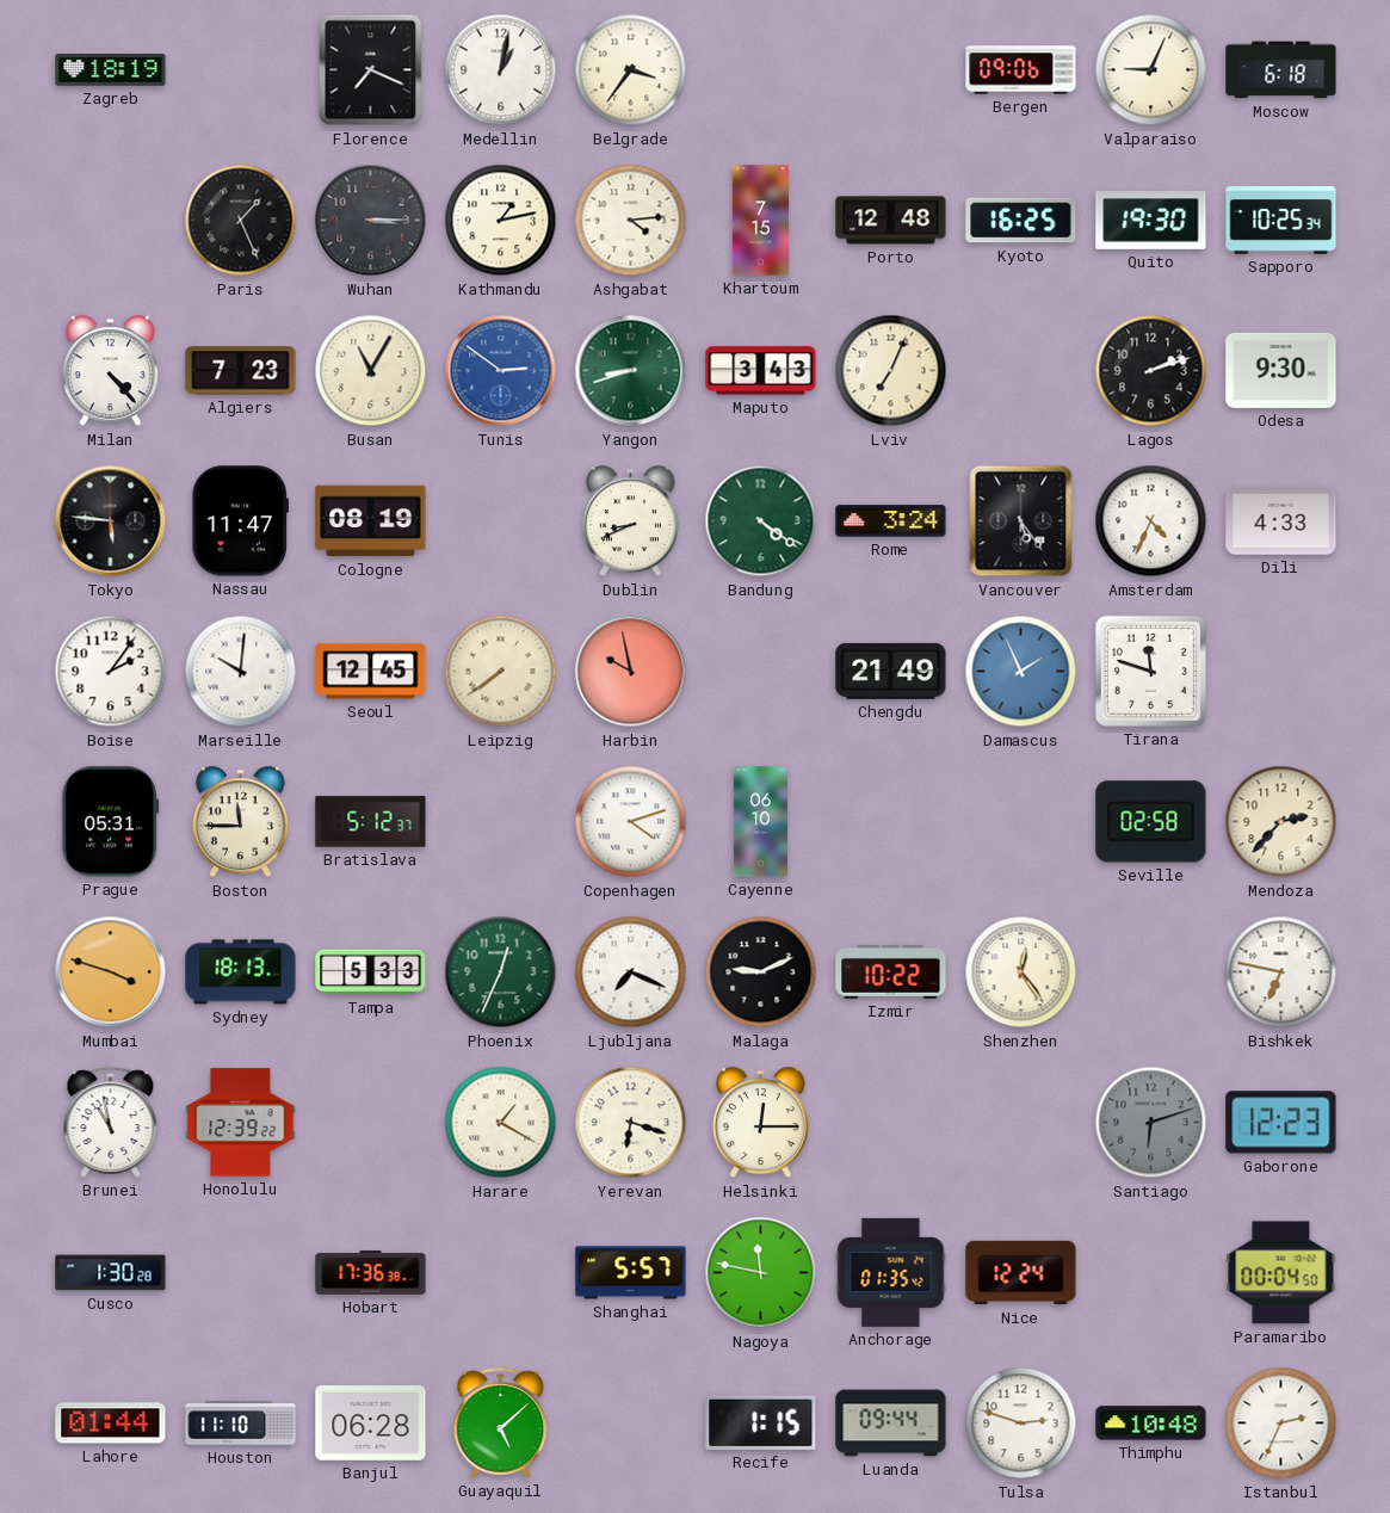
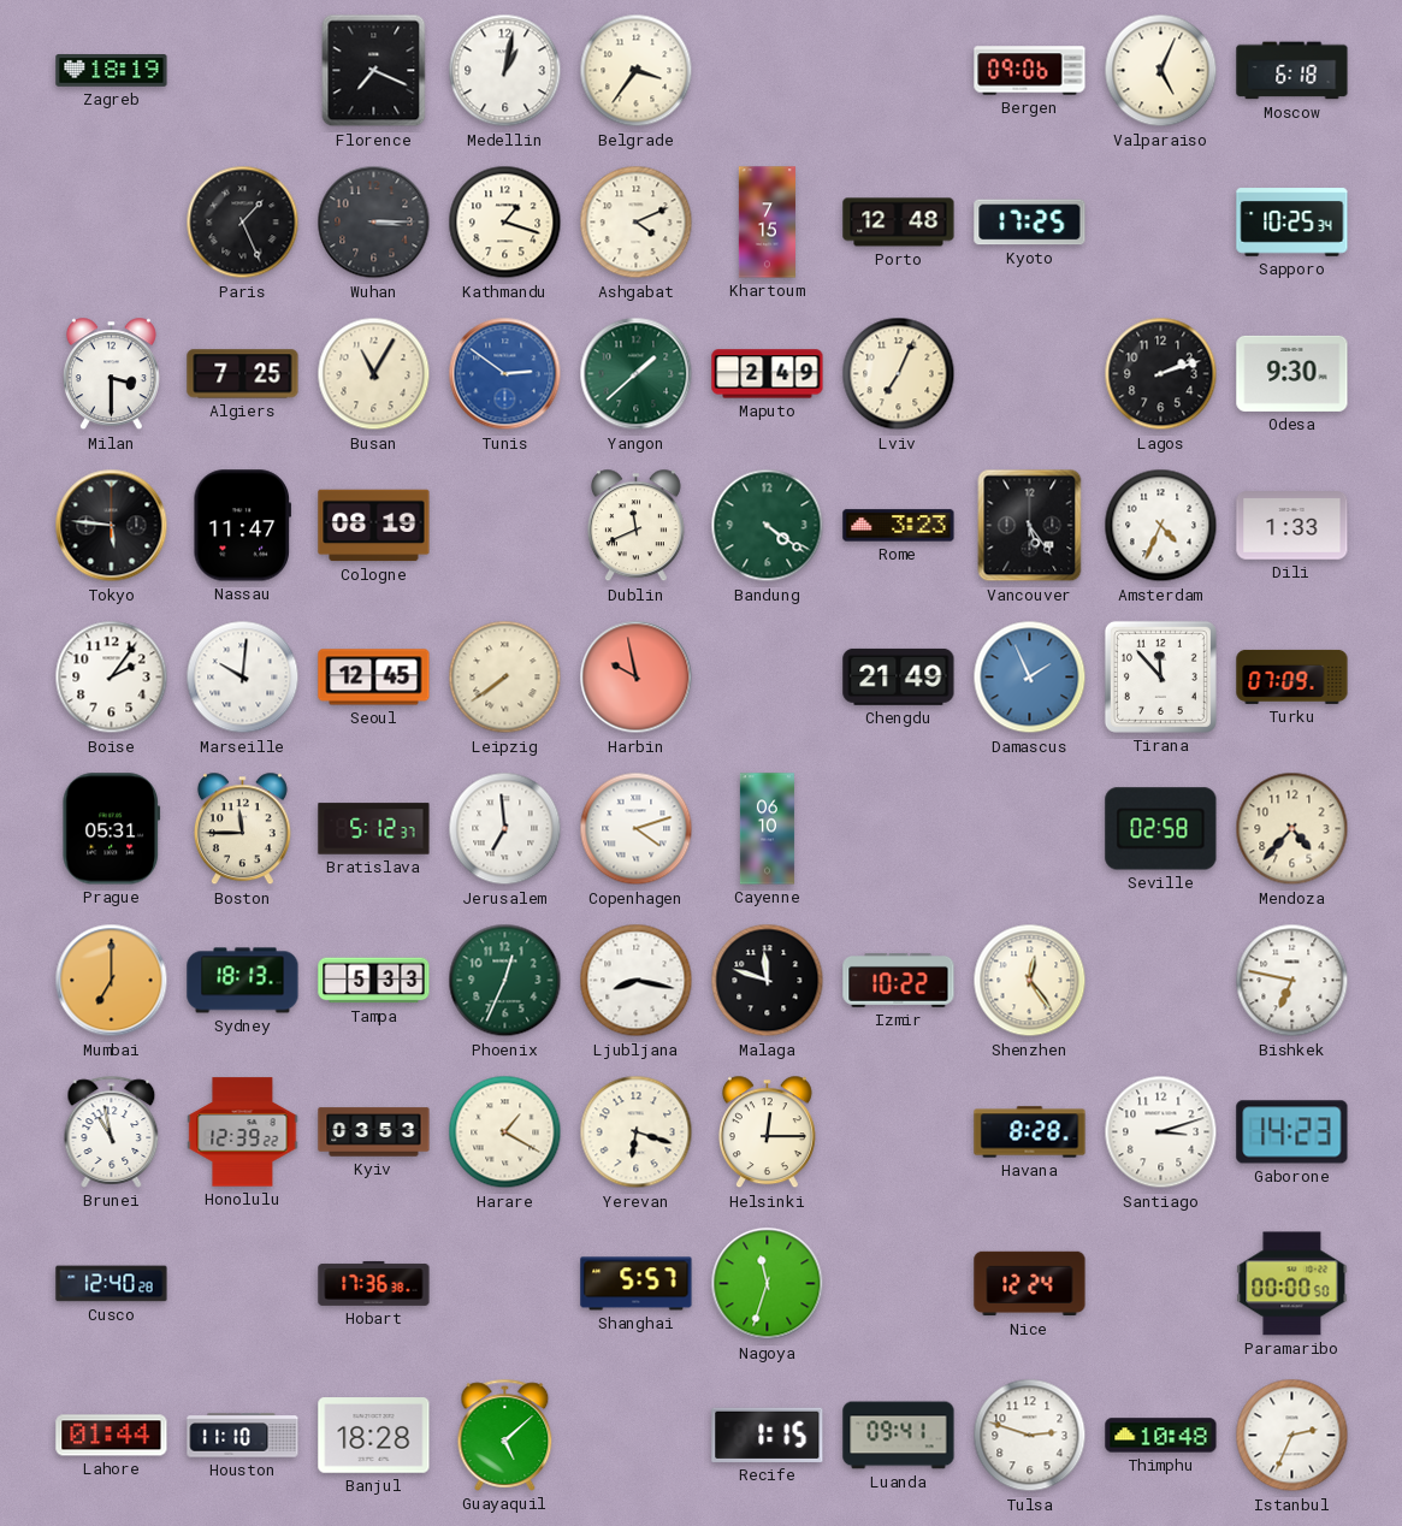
Valparaiso: 9:04 -> 5:04
Kathmandu: 1:13 -> 1:18
Ashgabat: 4:14 -> 4:11
Kyoto: 16:25 -> 17:25
Quito: 19:30 -> none
Milan: 4:23 -> 3:30
Algiers: 7:23 -> 7:25
Yangon: 8:42 -> 1:38
Maputo: 3:43 -> 2:49
Dublin: 8:41 -> 11:41
Rome: 3:24 -> 3:23
Dili: 4:33 -> 1:33
Tirana: 11:48 -> 11:53
Turku: none -> 07:09
Jerusalem: none -> 6:59
Mendoza: 2:37 -> 4:37
Mumbai: 3:48 -> 7:00
Ljubljana: 7:19 -> 8:17
Malaga: 9:11 -> 11:48
Kyiv: none -> 03:53
Havana: none -> 8:28
Santiago: 6:12 -> 3:12
Santiago dial: grey -> white
Gaborone: 12:23 -> 14:23
Cusco: 1:30 -> 12:40
Nagoya: 11:47 -> 11:33
Anchorage: 01:35 -> none
Paramaribo: 00:04 -> 00:00
Banjul: 06:28 -> 18:28
Luanda: 09:44 -> 09:41
